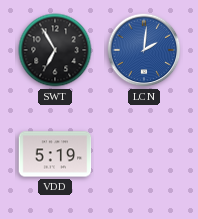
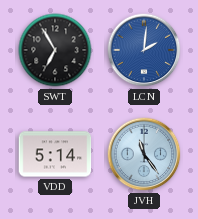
VDD: 5:19 -> 5:14
JVH: none -> 11:24
